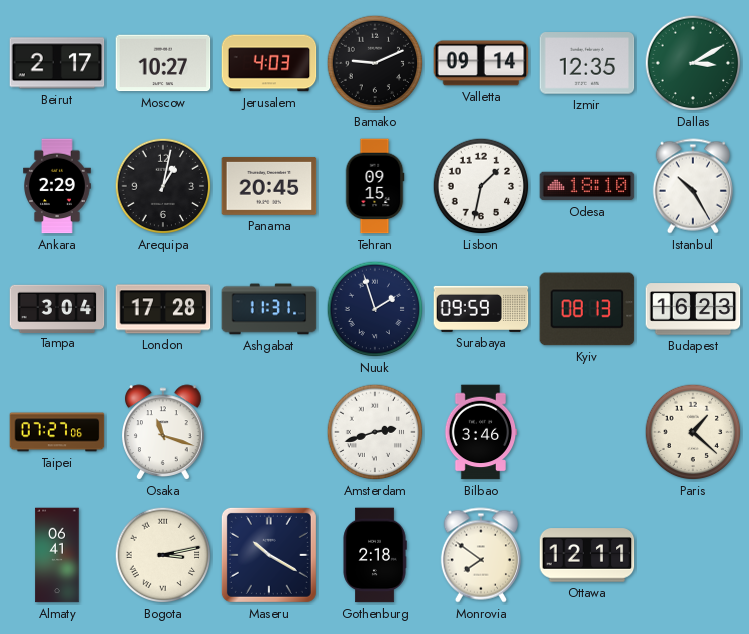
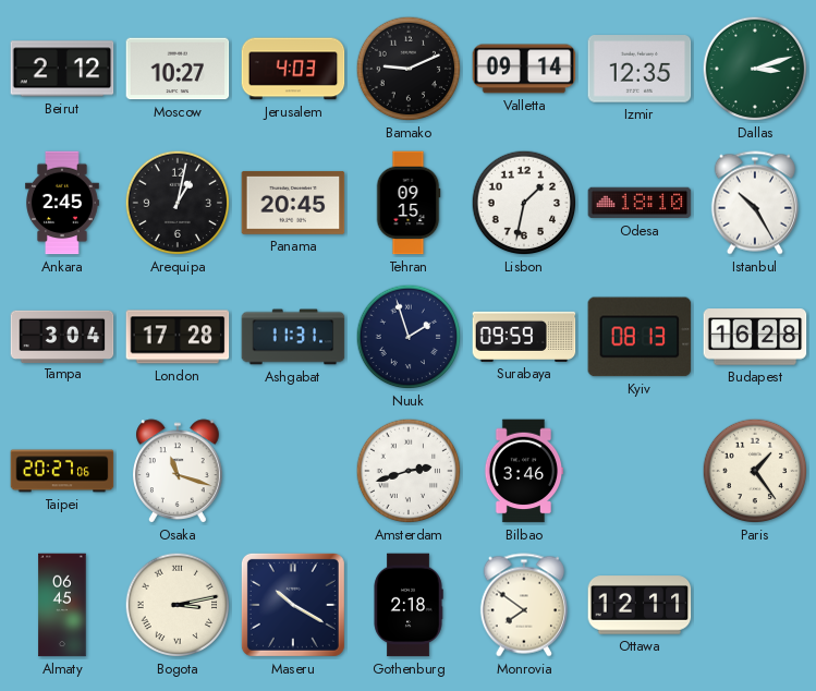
Beirut: 2:17 -> 2:12
Dallas: 3:10 -> 3:12
Ankara: 2:29 -> 2:45
Budapest: 16:23 -> 16:28
Taipei: 07:27 -> 20:27
Paris: 1:22 -> 1:24
Almaty: 06:41 -> 06:45
